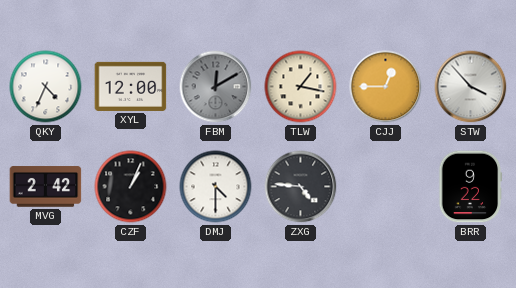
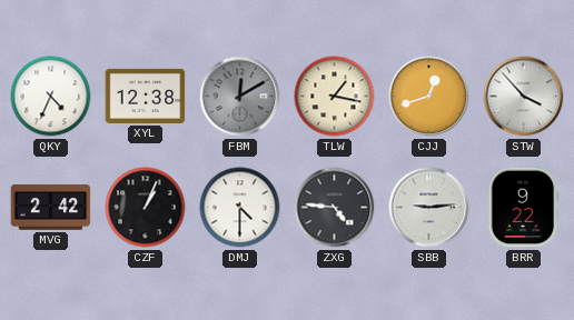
XYL: 12:00 -> 12:38
CJJ: 12:45 -> 12:42
SBB: none -> 9:14
